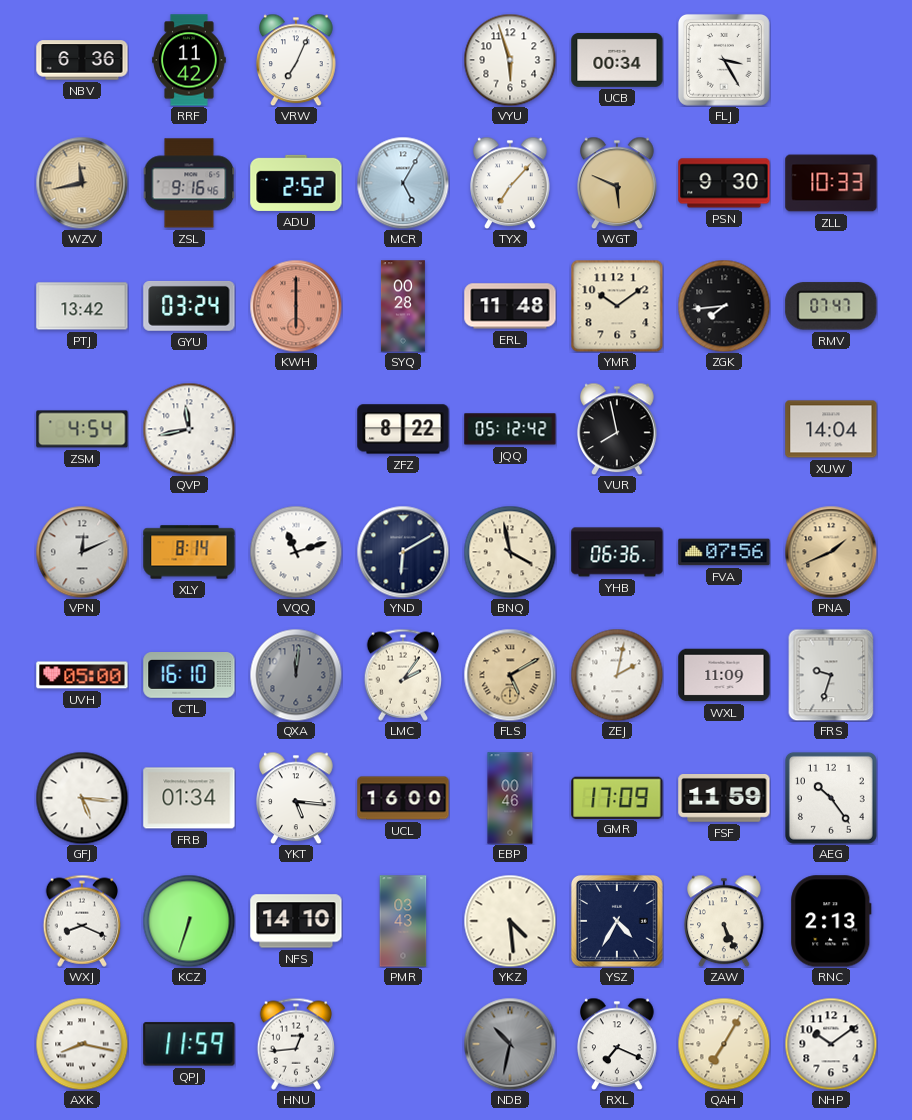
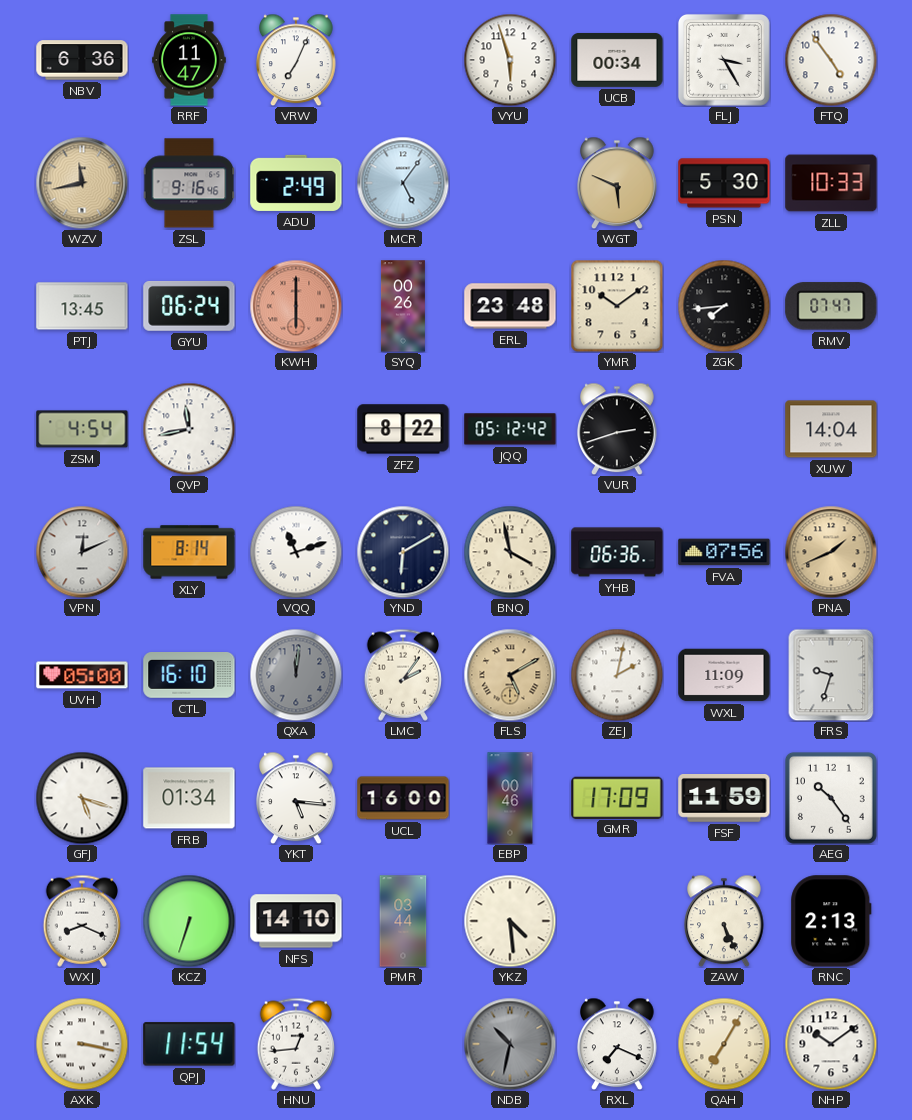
RRF: 11:42 -> 11:47
FTQ: none -> 4:54
ADU: 2:52 -> 2:49
MCR: 5:05 -> 5:06
TYX: 7:07 -> none
PSN: 9:30 -> 5:30
PTJ: 13:42 -> 13:45
GYU: 03:24 -> 06:24
SYQ: 00:28 -> 00:26
ERL: 11:48 -> 23:48
VUR: 7:58 -> 2:42
GFJ: 5:16 -> 5:18
PMR: 03:43 -> 03:44
YSZ: 4:35 -> none
AXK: 8:17 -> 3:17
QPJ: 11:59 -> 11:54
